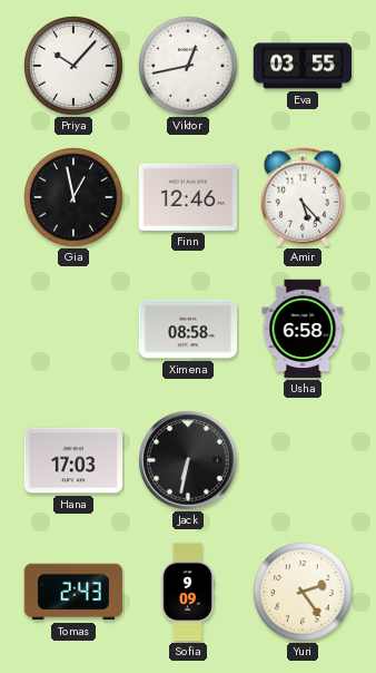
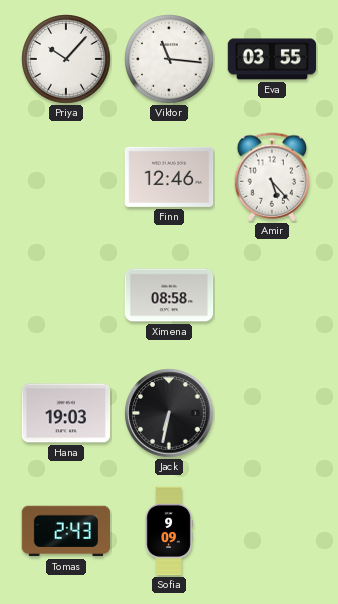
Viktor: 12:43 -> 11:16
Gia: 12:58 -> none
Usha: 6:58 -> none
Hana: 17:03 -> 19:03
Yuri: 2:24 -> none
